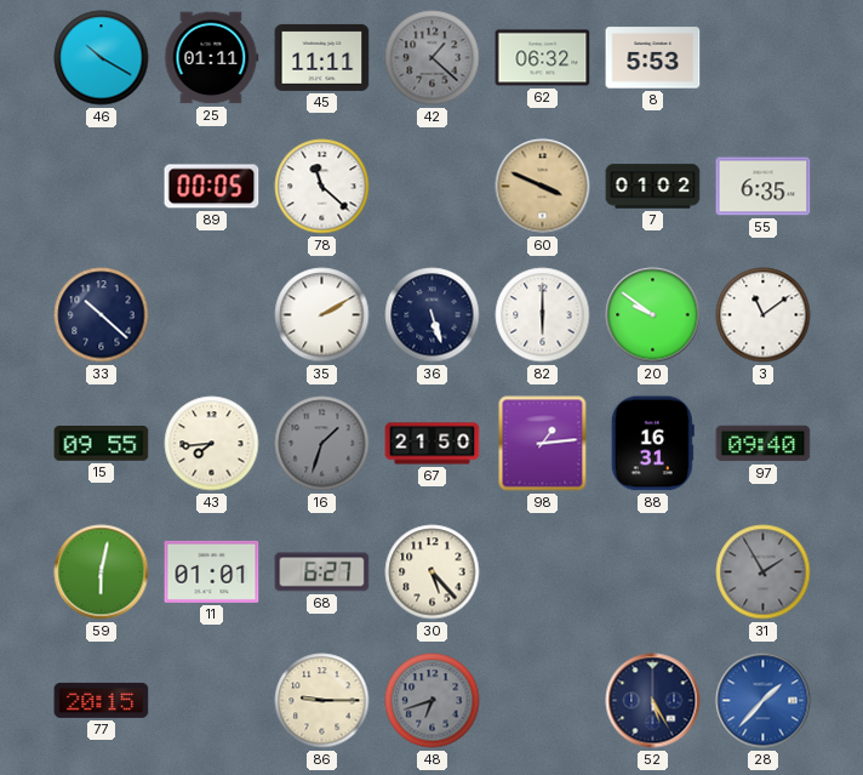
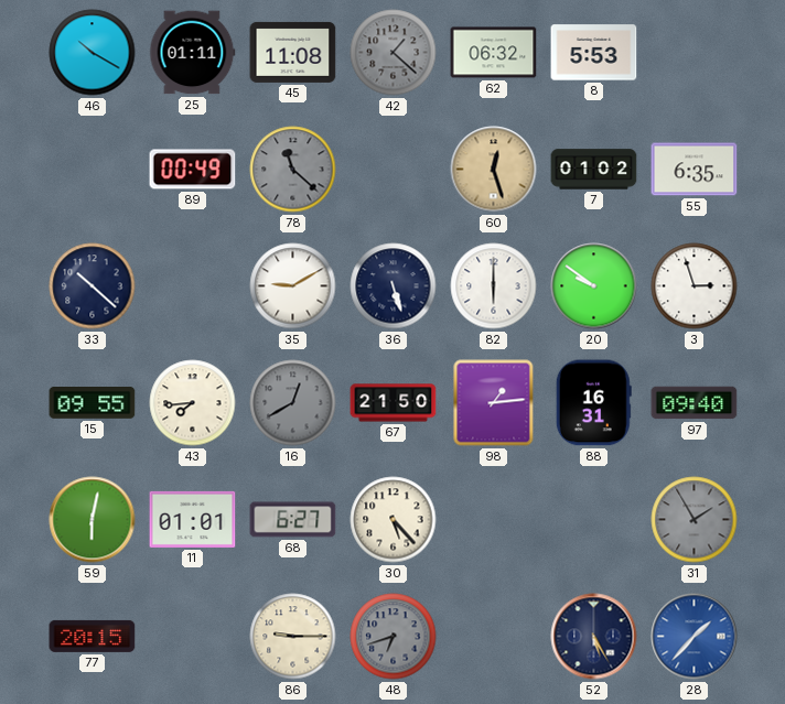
45: 11:11 -> 11:08
89: 00:05 -> 00:49
78 dial: white -> grey
60: 3:49 -> 12:27
35: 2:10 -> 9:10
3: 11:09 -> 2:57
16: 1:33 -> 12:40
